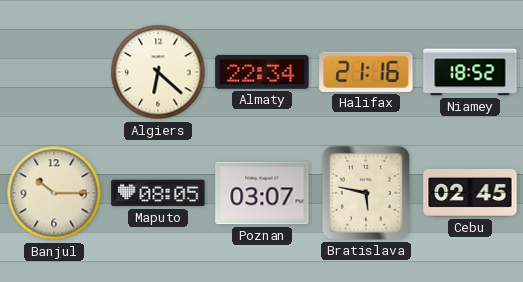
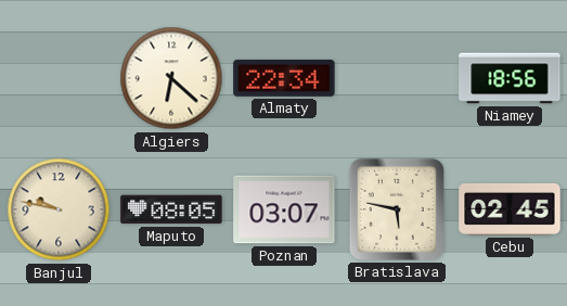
Halifax: 21:16 -> none
Niamey: 18:52 -> 18:56
Banjul: 10:15 -> 9:47
